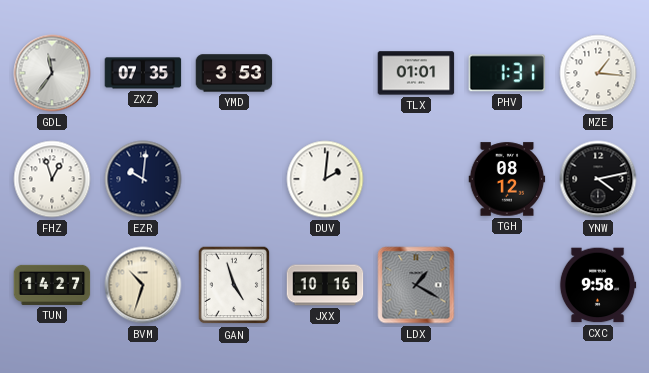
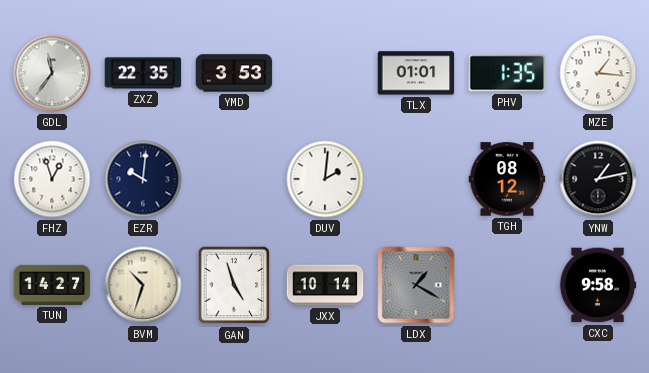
ZXZ: 07:35 -> 22:35
PHV: 1:31 -> 1:35
YNW: 4:13 -> 1:13
JXX: 10:16 -> 10:14
